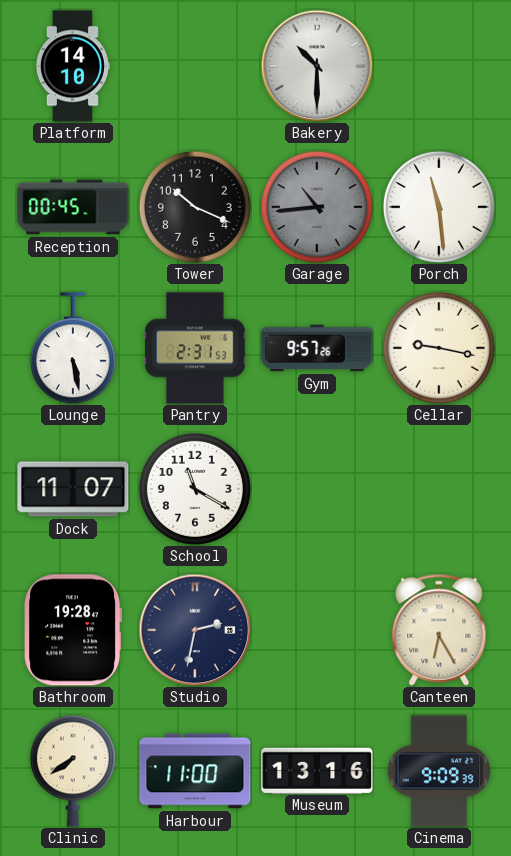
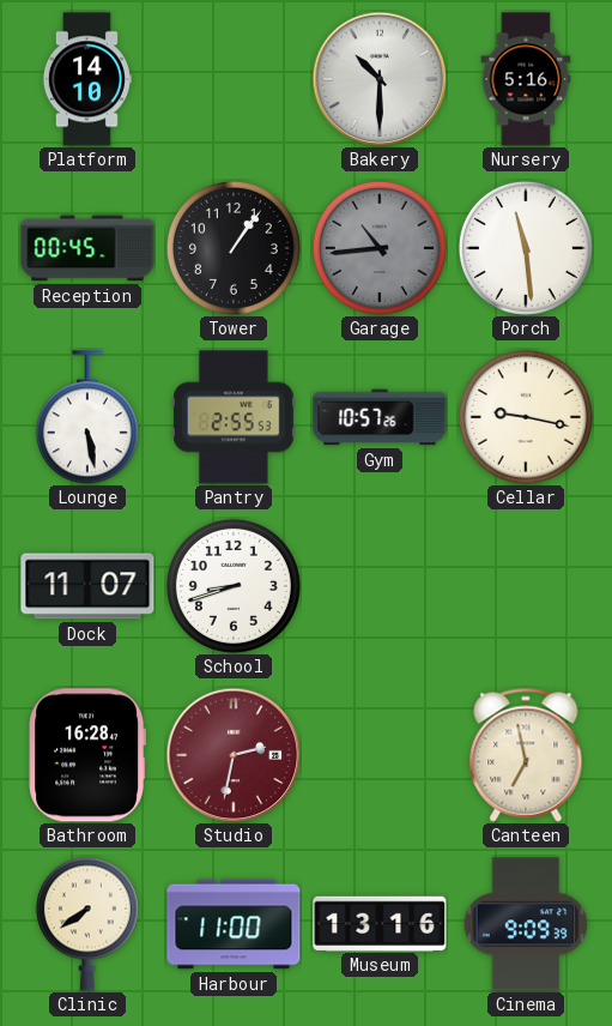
Nursery: none -> 5:16
Tower: 10:19 -> 1:06
Pantry: 2:31 -> 2:55
Gym: 9:57 -> 10:57
School: 11:20 -> 8:42
Bathroom: 19:28 -> 16:28
Studio dial: navy -> burgundy
Canteen: 6:25 -> 6:58
